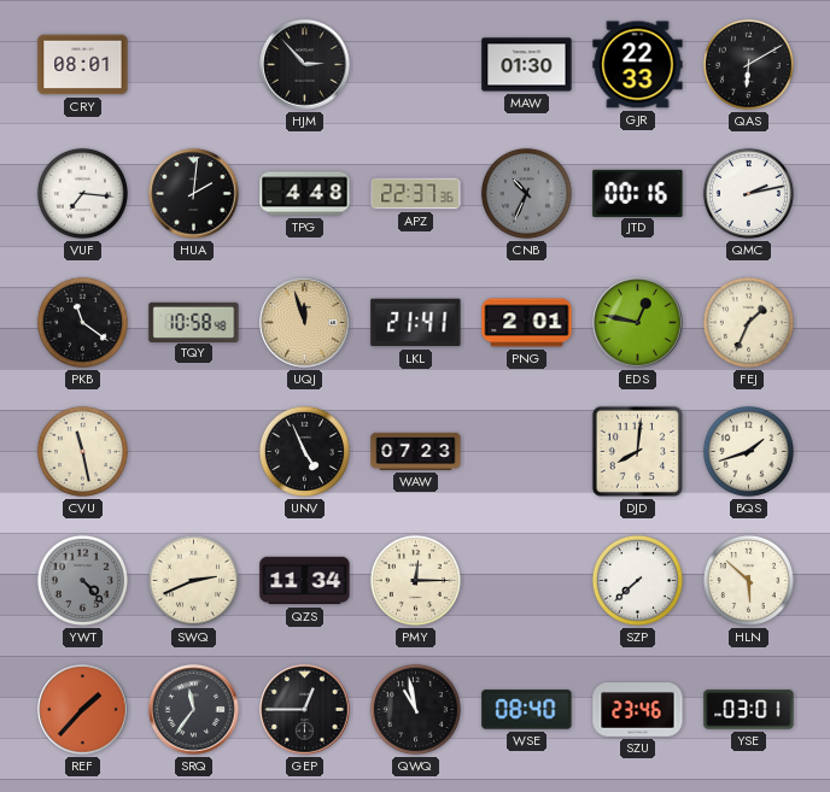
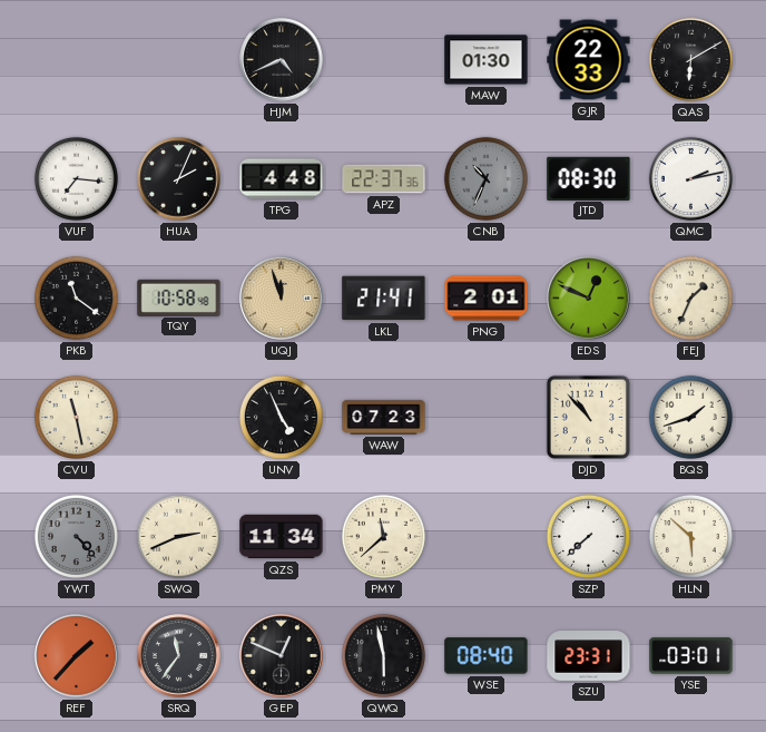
CRY: 08:01 -> none
HJM: 2:53 -> 4:41
HUA: 2:01 -> 2:04
JTD: 00:16 -> 08:30
EDS: 12:47 -> 12:49
DJD: 8:01 -> 10:53
PMY: 12:15 -> 11:38
GEP: 12:45 -> 12:49
QWQ: 10:58 -> 5:58
SZU: 23:46 -> 23:31
